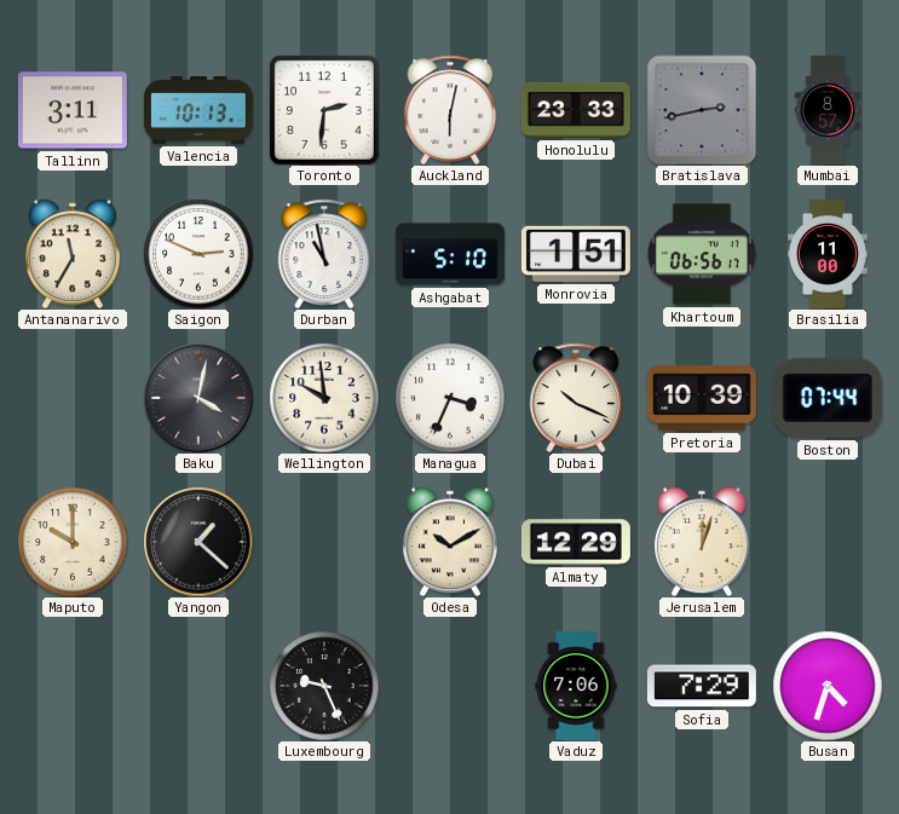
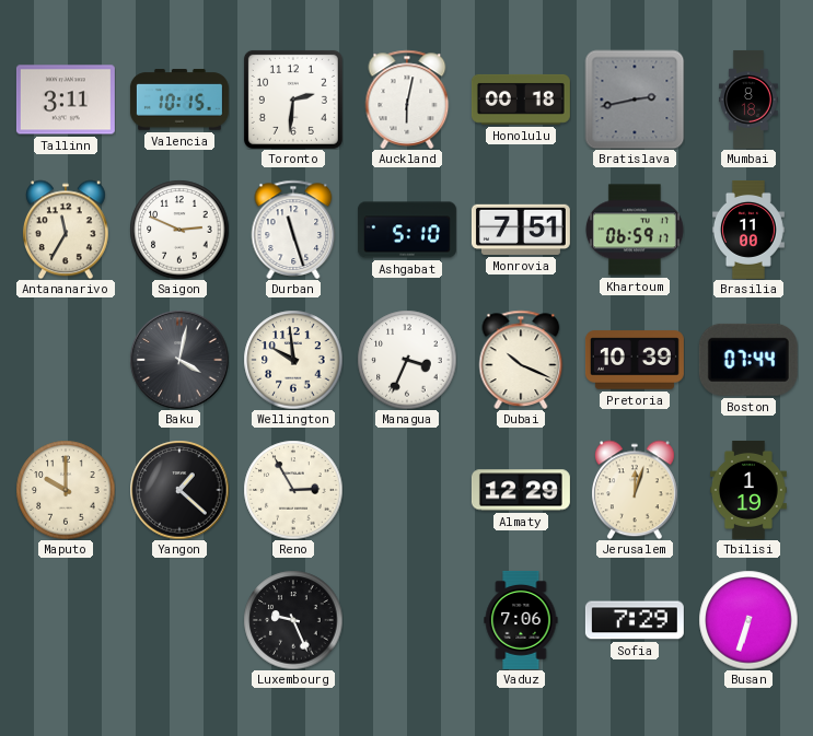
Valencia: 10:13 -> 10:15
Honolulu: 23:33 -> 00:18
Mumbai: 8:57 -> 8:18
Durban: 10:58 -> 11:27
Monrovia: 1:51 -> 7:51
Khartoum: 06:56 -> 06:59
Reno: none -> 2:55
Odesa: 10:10 -> none
Tbilisi: none -> 1:19
Busan: 4:33 -> 6:33
